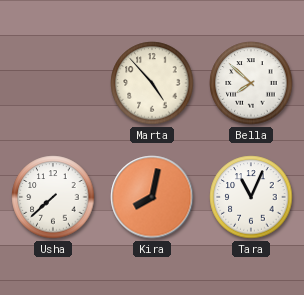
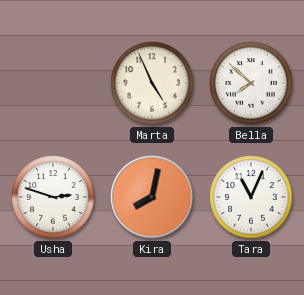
Marta: 4:53 -> 4:56
Usha: 7:38 -> 2:48
